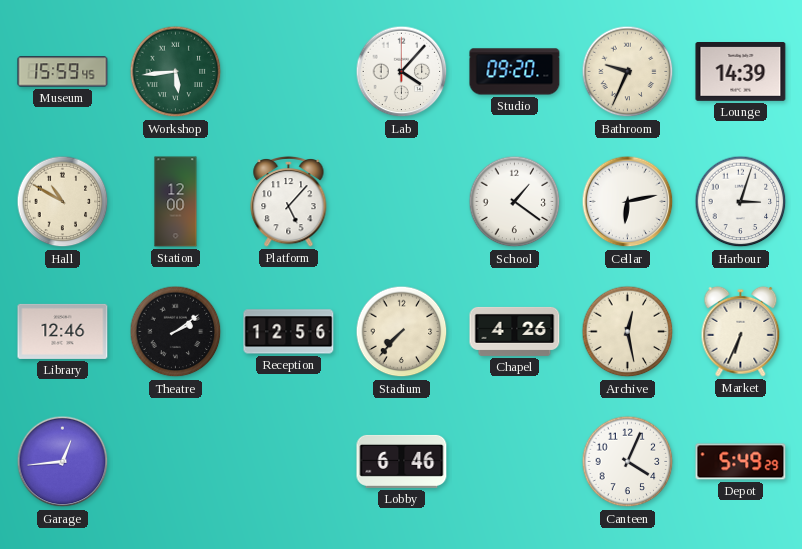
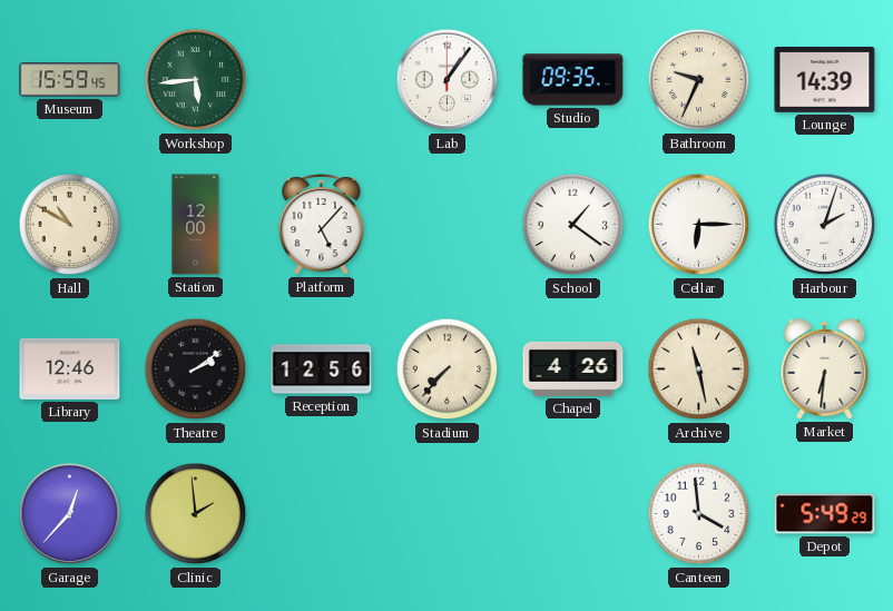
Lab: 4:07 -> 1:06
Studio: 09:20 -> 09:35
Cellar: 6:13 -> 6:15
Harbour: 3:03 -> 2:03
Archive: 12:28 -> 11:28
Market: 6:34 -> 6:31
Garage: 12:44 -> 12:37
Clinic: none -> 1:59
Lobby: 6:46 -> none
Canteen: 4:04 -> 3:59
